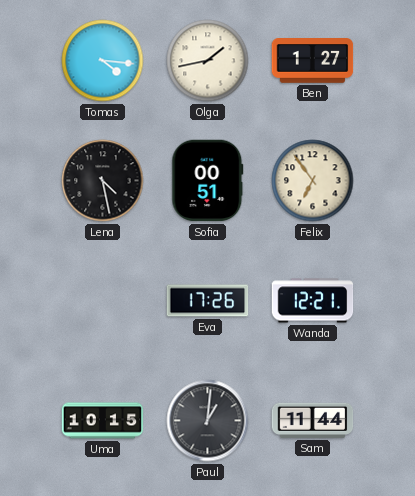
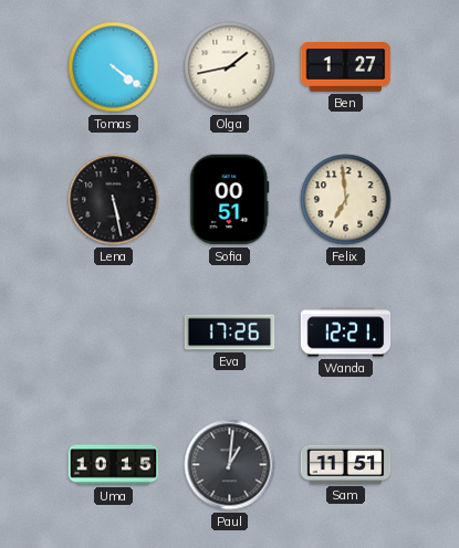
Tomas: 4:16 -> 4:21
Lena: 4:28 -> 5:28
Felix: 6:54 -> 6:59
Sam: 11:44 -> 11:51
